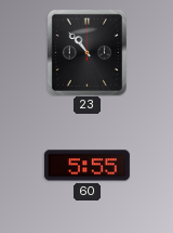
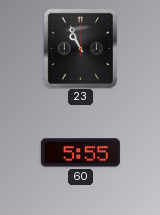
23: 10:53 -> 10:56
